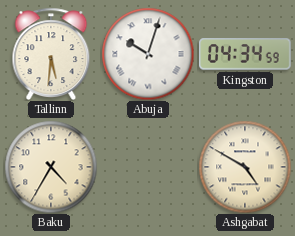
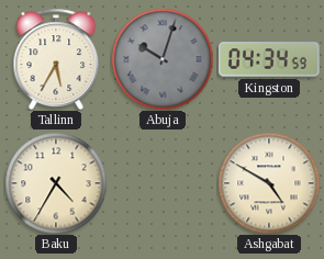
Tallinn: 5:31 -> 5:35
Abuja dial: white -> grey
